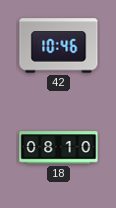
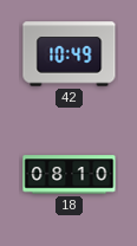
42: 10:46 -> 10:49
